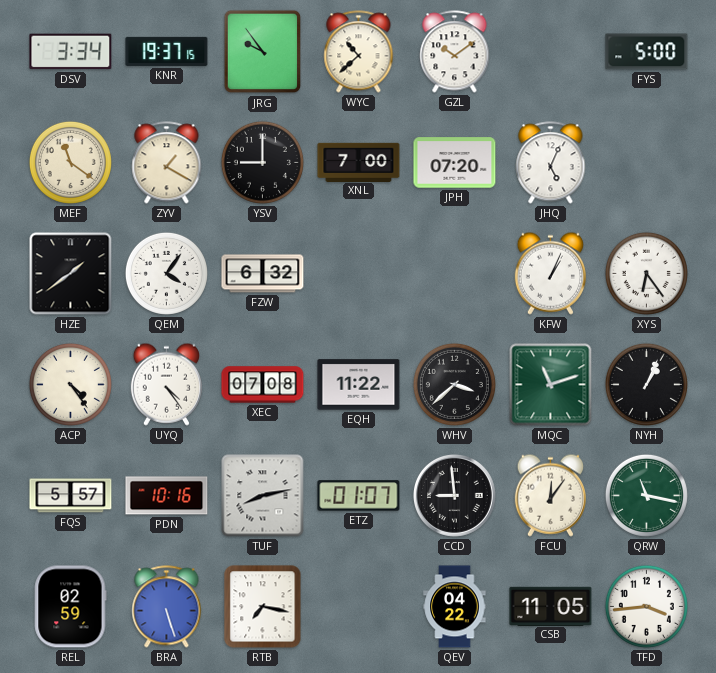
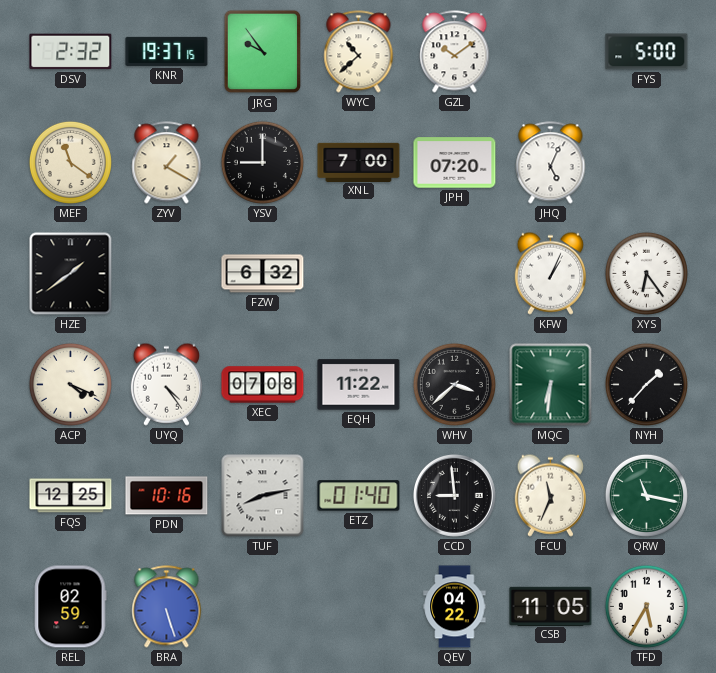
DSV: 3:34 -> 2:32
QEM: 4:06 -> none
ACP: 4:24 -> 4:19
MQC: 11:12 -> 6:31
NYH: 1:04 -> 1:37
FQS: 5:57 -> 12:25
ETZ: 01:07 -> 01:40
FCU: 12:06 -> 11:34
RTB: 7:17 -> none
TFD: 3:44 -> 5:35
